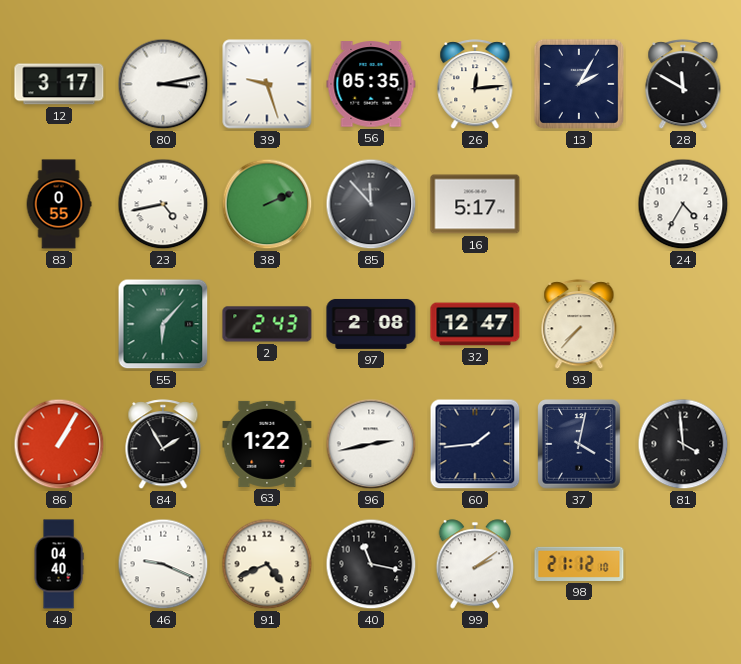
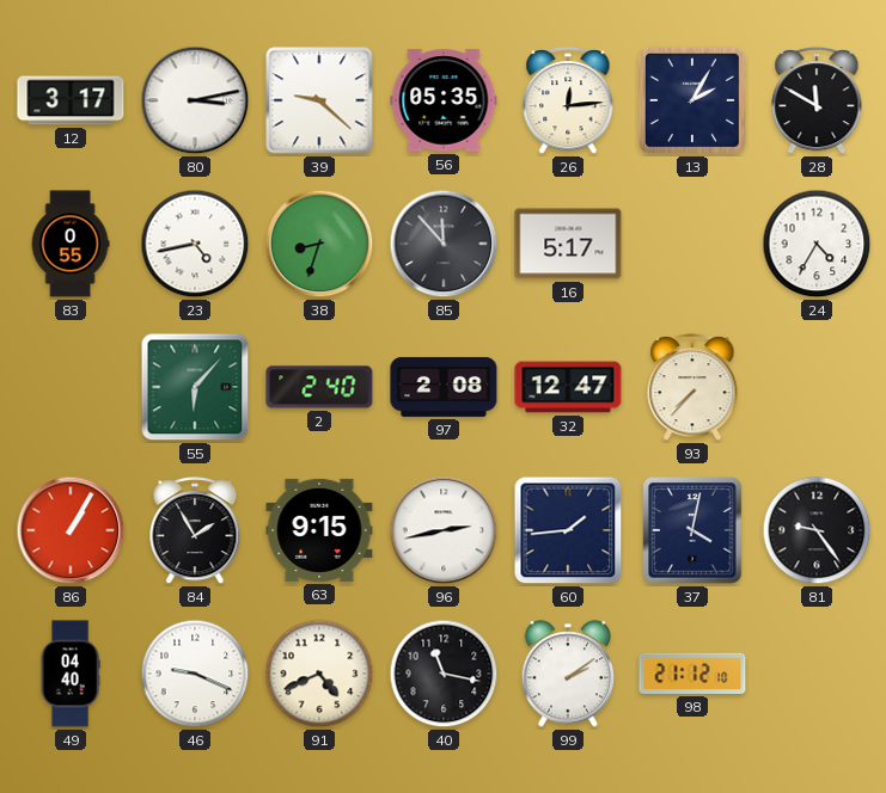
39: 9:27 -> 9:22
38: 2:11 -> 8:33
2: 2:43 -> 2:40
63: 1:22 -> 9:15
81: 3:59 -> 9:24
